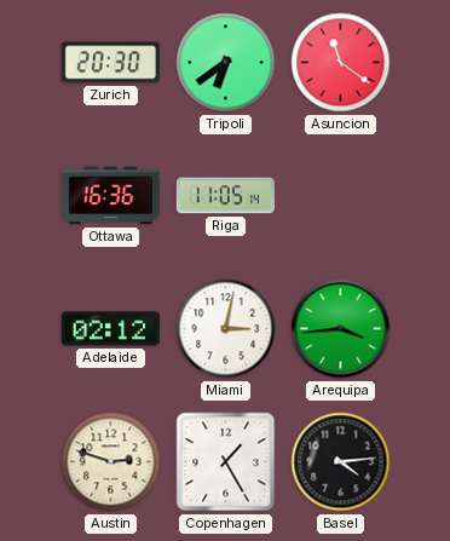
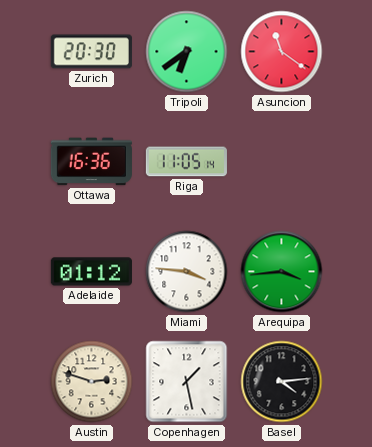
Adelaide: 02:12 -> 01:12
Miami: 3:02 -> 3:46
Copenhagen: 1:25 -> 1:28
